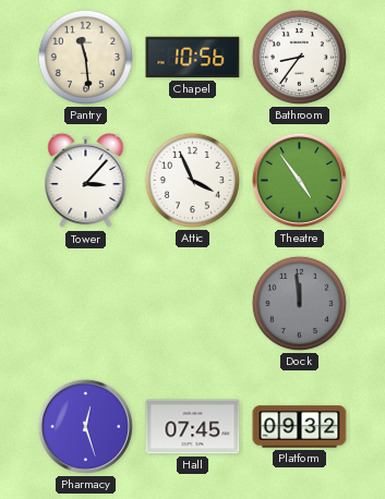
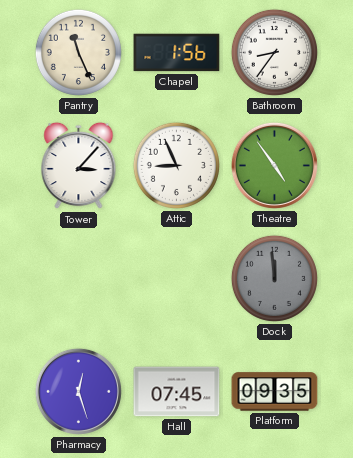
Pantry: 11:29 -> 11:26
Chapel: 10:56 -> 1:56
Attic: 3:56 -> 8:56
Platform: 09:32 -> 09:35
